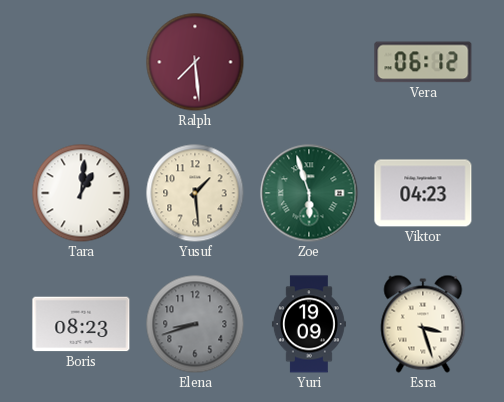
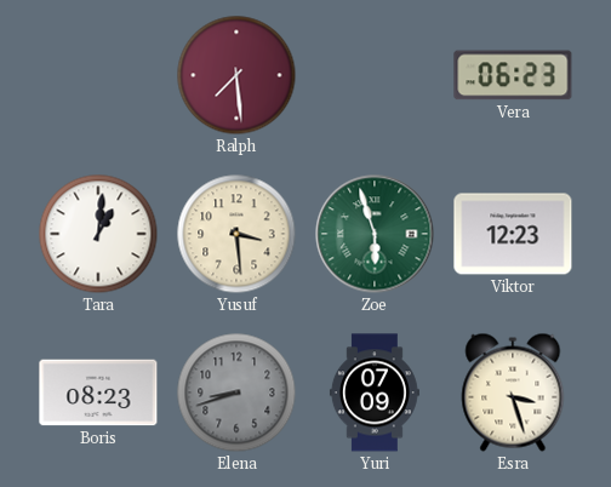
Vera: 06:12 -> 06:23
Yusuf: 1:29 -> 3:29
Viktor: 04:23 -> 12:23
Yuri: 19:09 -> 07:09
